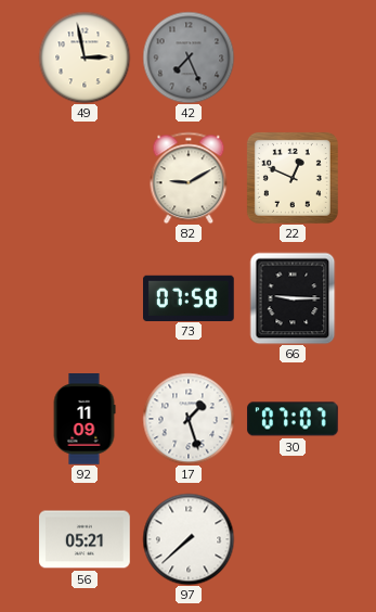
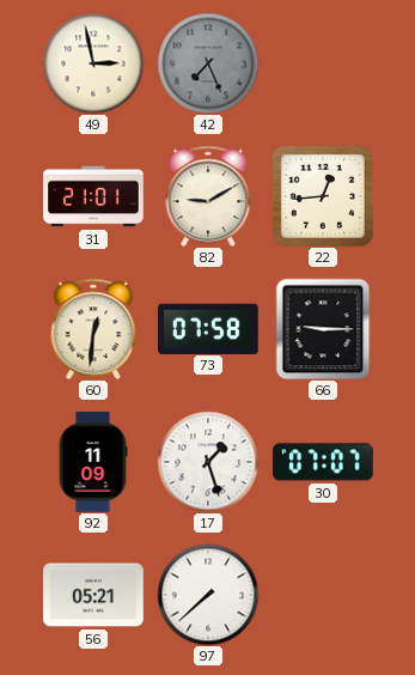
31: none -> 21:01
22: 12:49 -> 12:44
60: none -> 12:31
